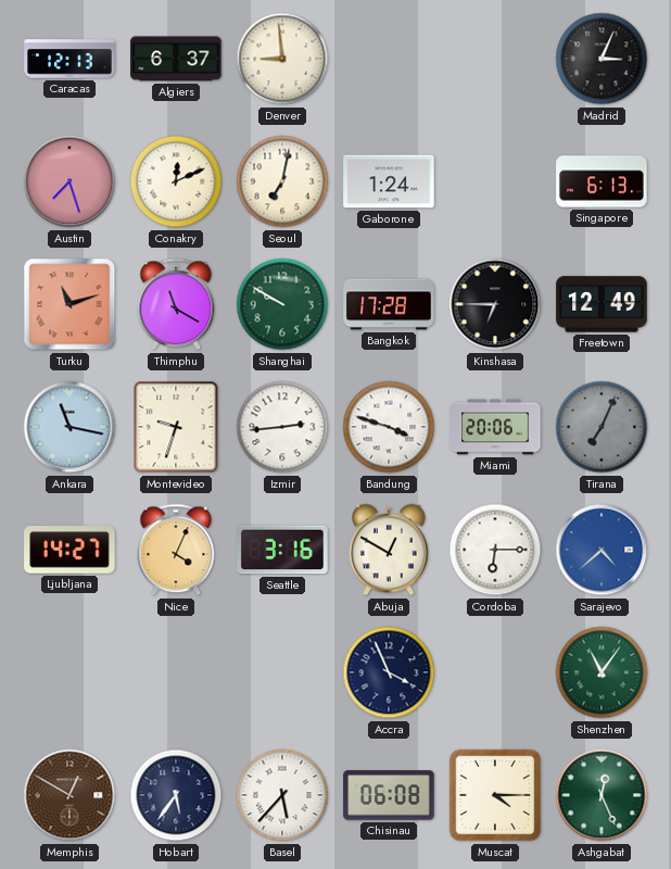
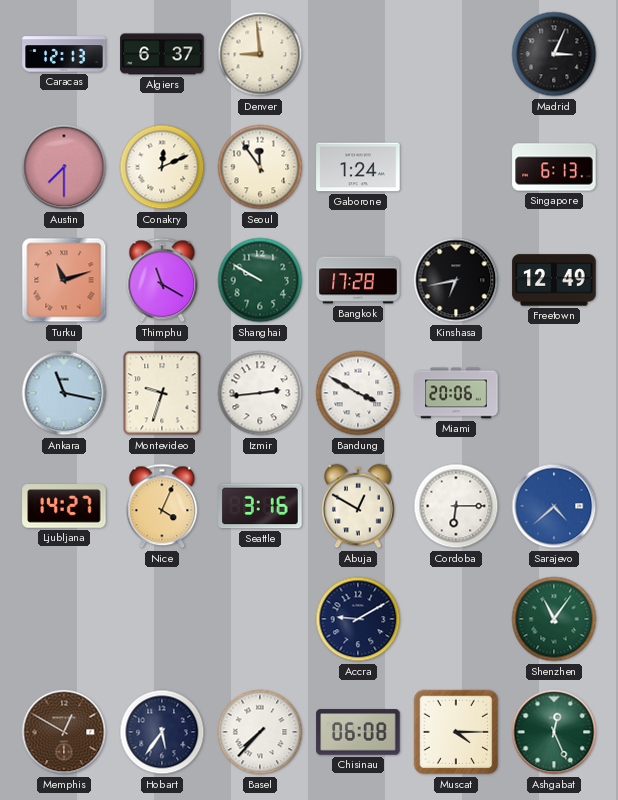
Austin: 7:27 -> 7:30
Seoul: 7:02 -> 11:54
Kinshasa: 6:45 -> 6:43
Bandung: 3:48 -> 3:50
Tirana: 7:04 -> none
Accra: 3:56 -> 9:10
Basel: 5:37 -> 7:37
